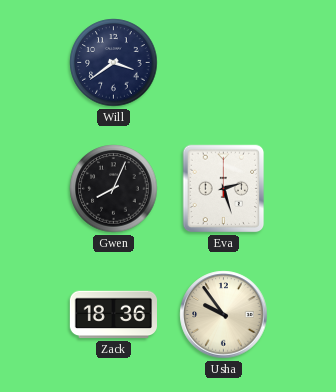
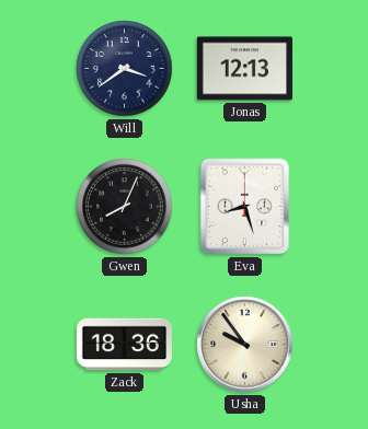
Jonas: none -> 12:13
Eva: 2:27 -> 8:27
